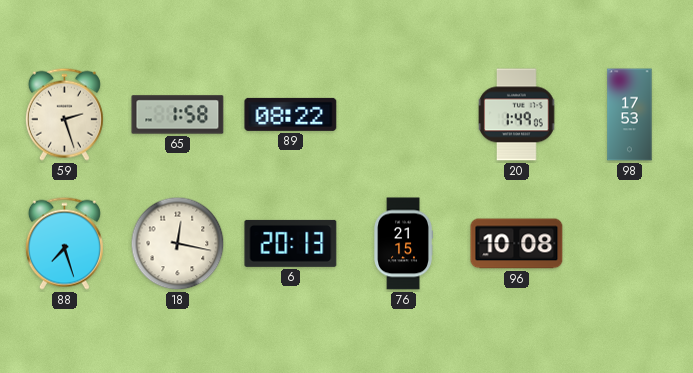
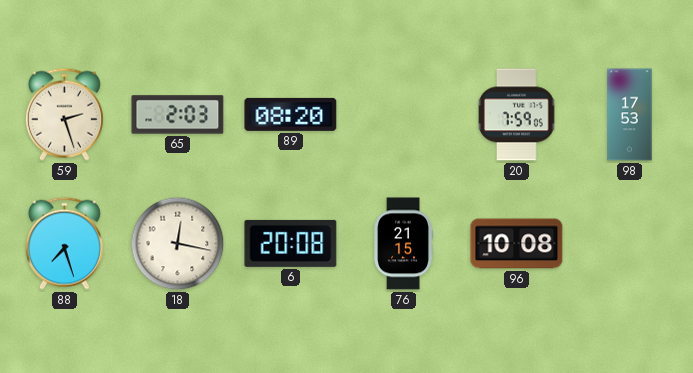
65: 1:58 -> 2:03
89: 08:22 -> 08:20
20: 1:49 -> 7:59
6: 20:13 -> 20:08
